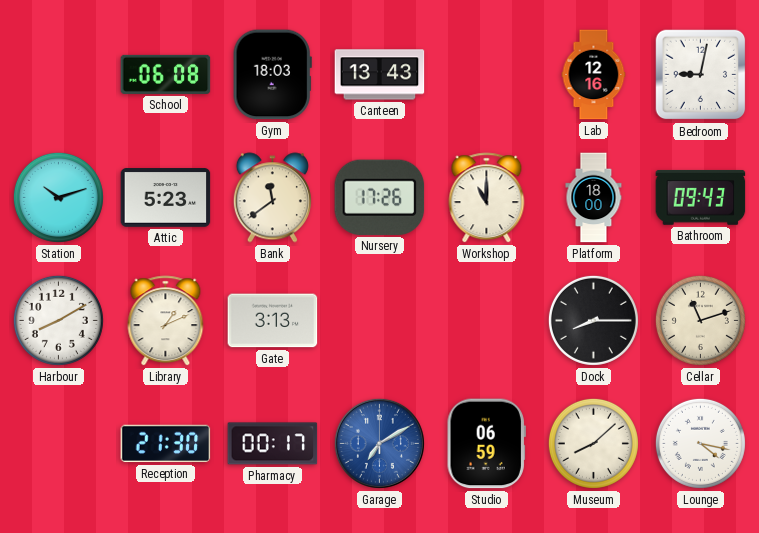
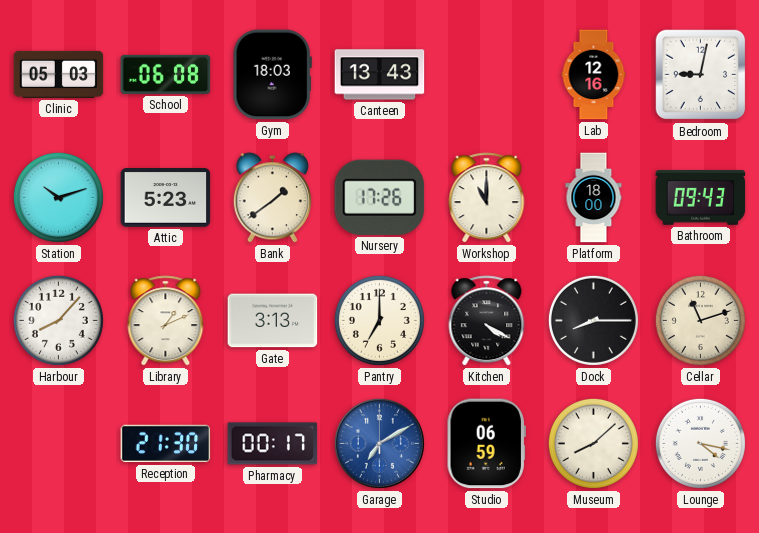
Clinic: none -> 05:03
Bank: 11:39 -> 1:39
Harbour: 8:10 -> 8:07
Pantry: none -> 7:00
Kitchen: none -> 4:20
